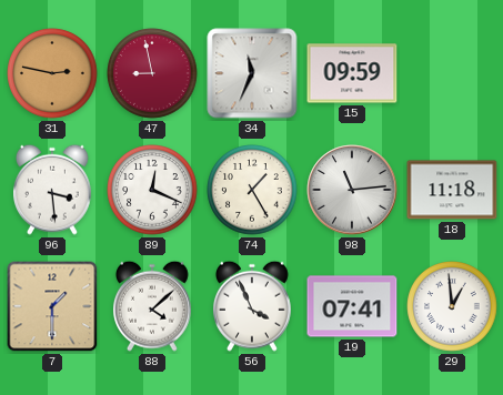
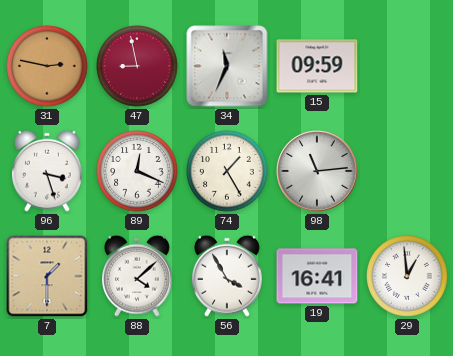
96: 3:29 -> 3:27
18: 11:18 -> none
56: 3:56 -> 3:55
19: 07:41 -> 16:41
